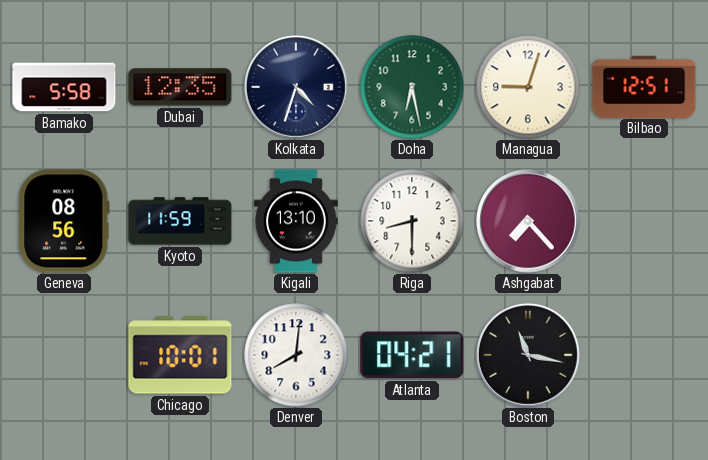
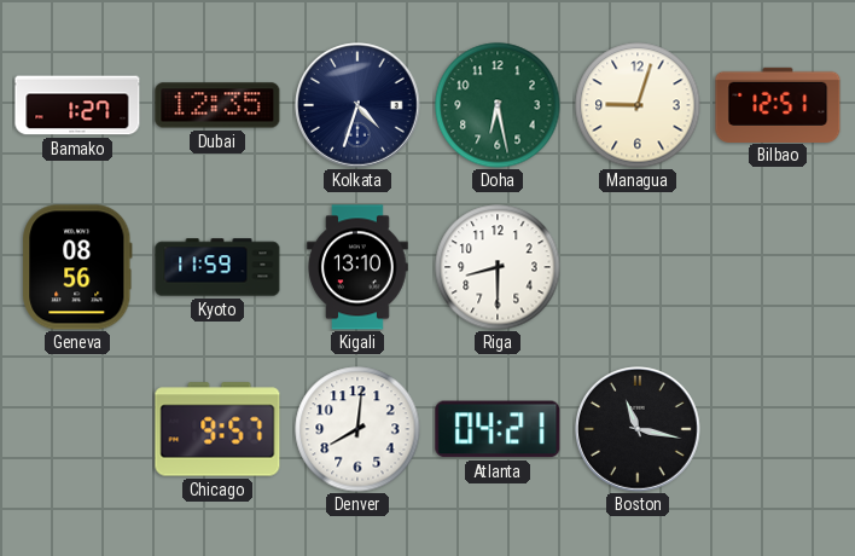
Bamako: 5:58 -> 1:27
Ashgabat: 7:23 -> none
Chicago: 10:01 -> 9:57
